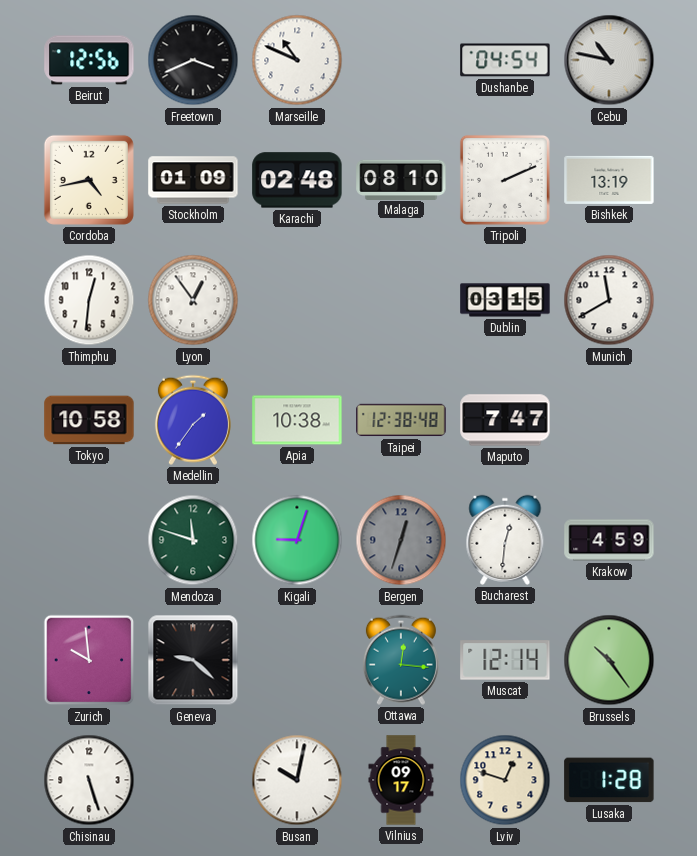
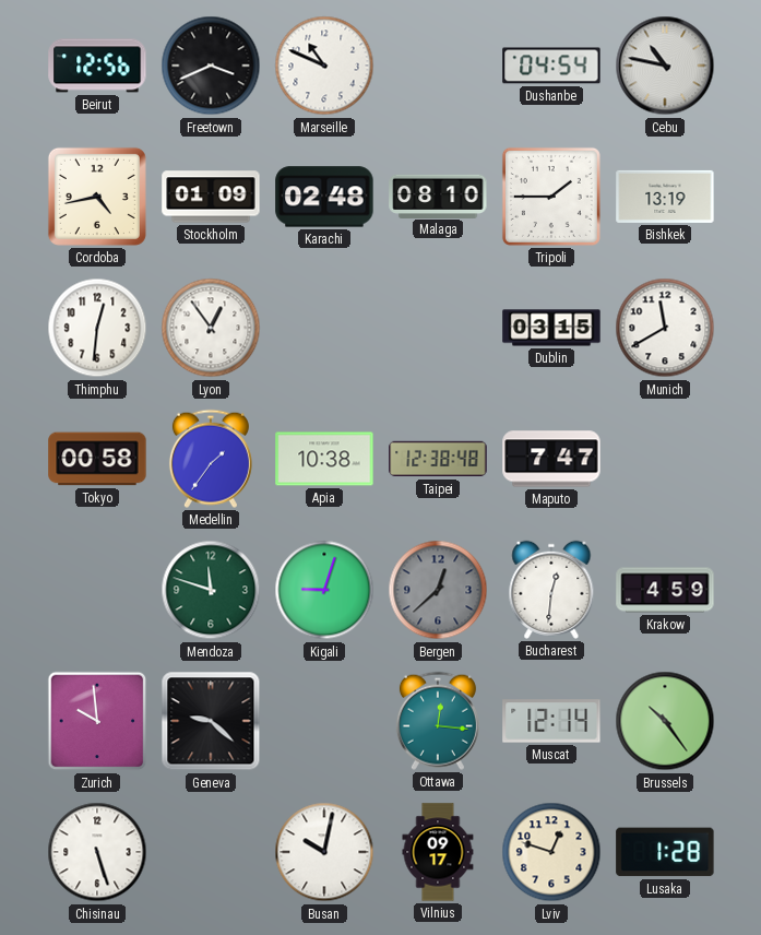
Tripoli: 2:11 -> 1:45
Tokyo: 10:58 -> 00:58
Bergen: 12:33 -> 12:38
